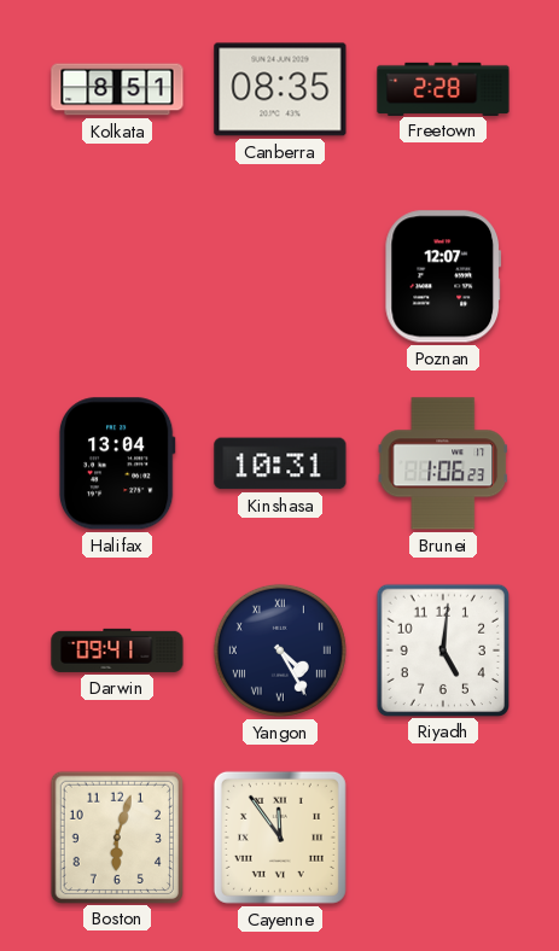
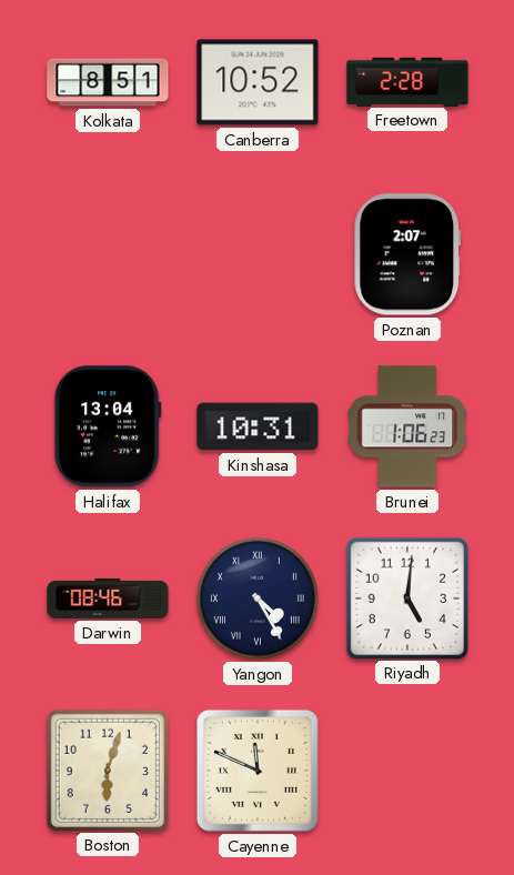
Canberra: 08:35 -> 10:52
Poznan: 12:07 -> 2:07
Darwin: 09:41 -> 08:46
Cayenne: 11:54 -> 11:49
